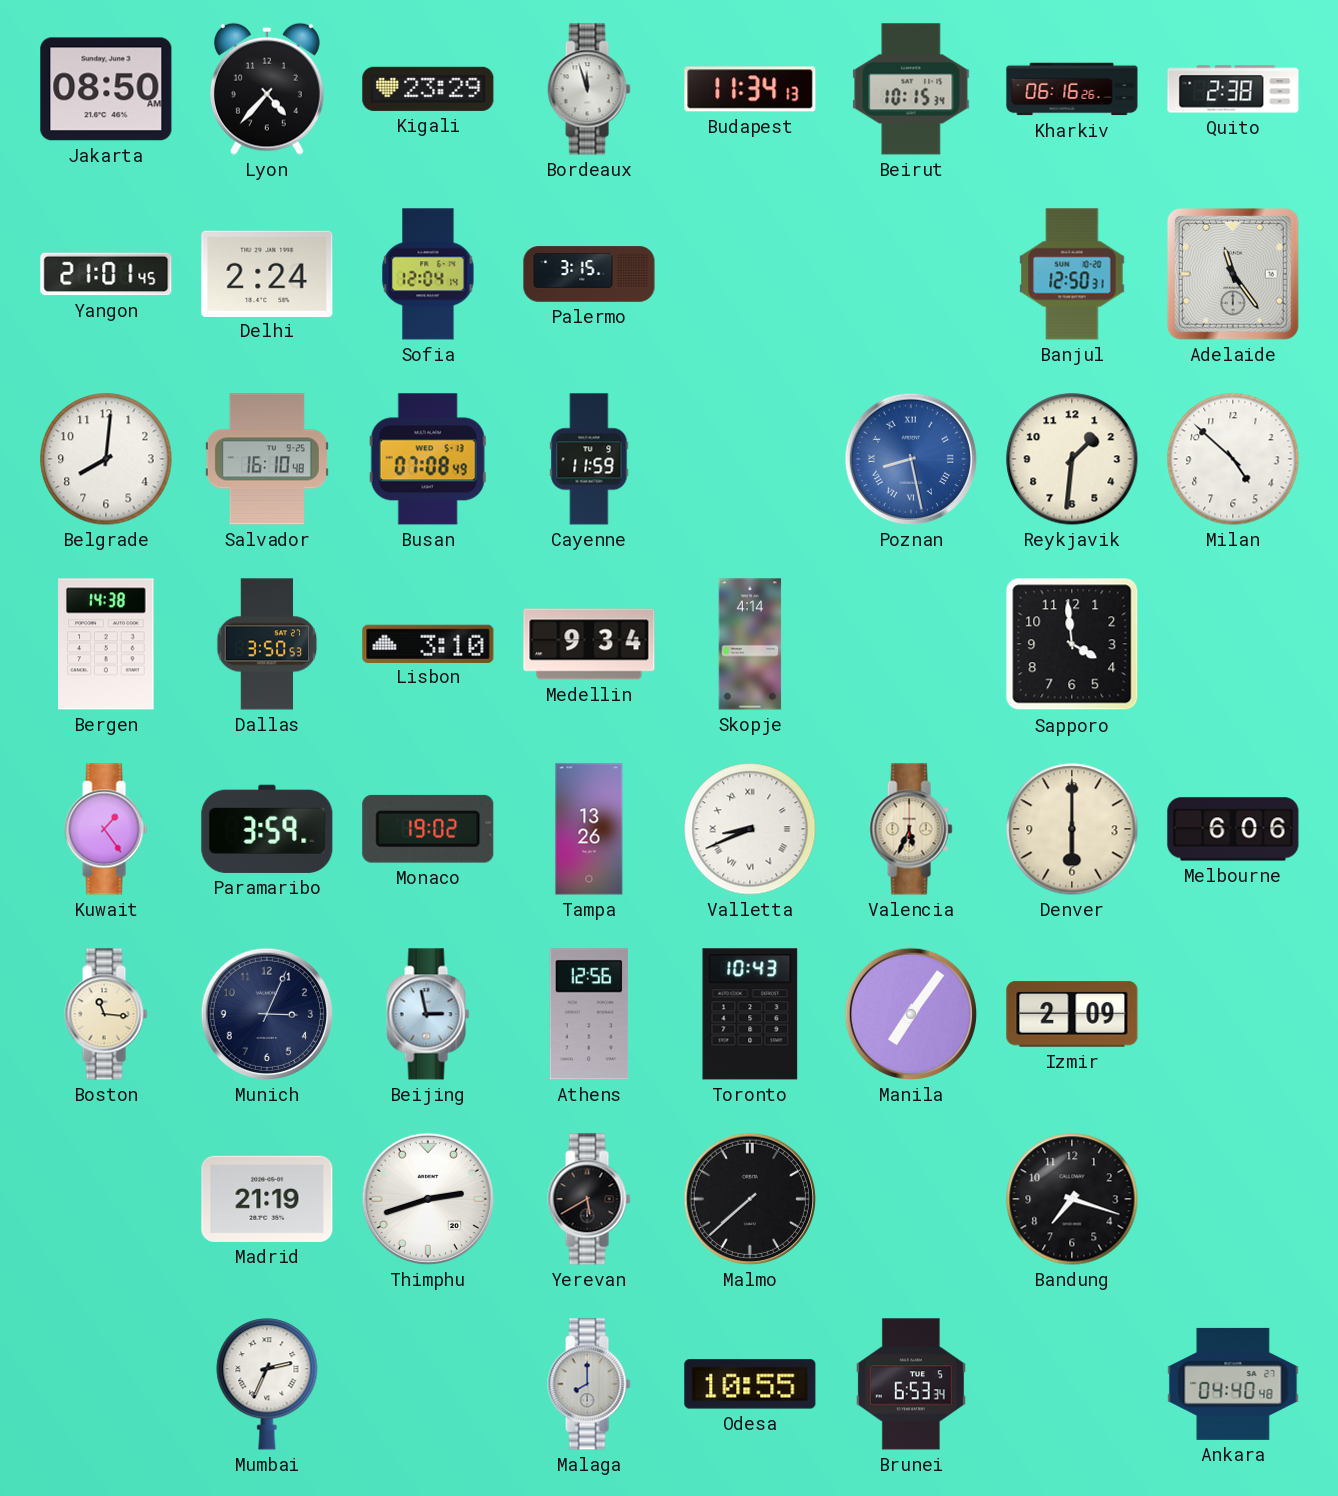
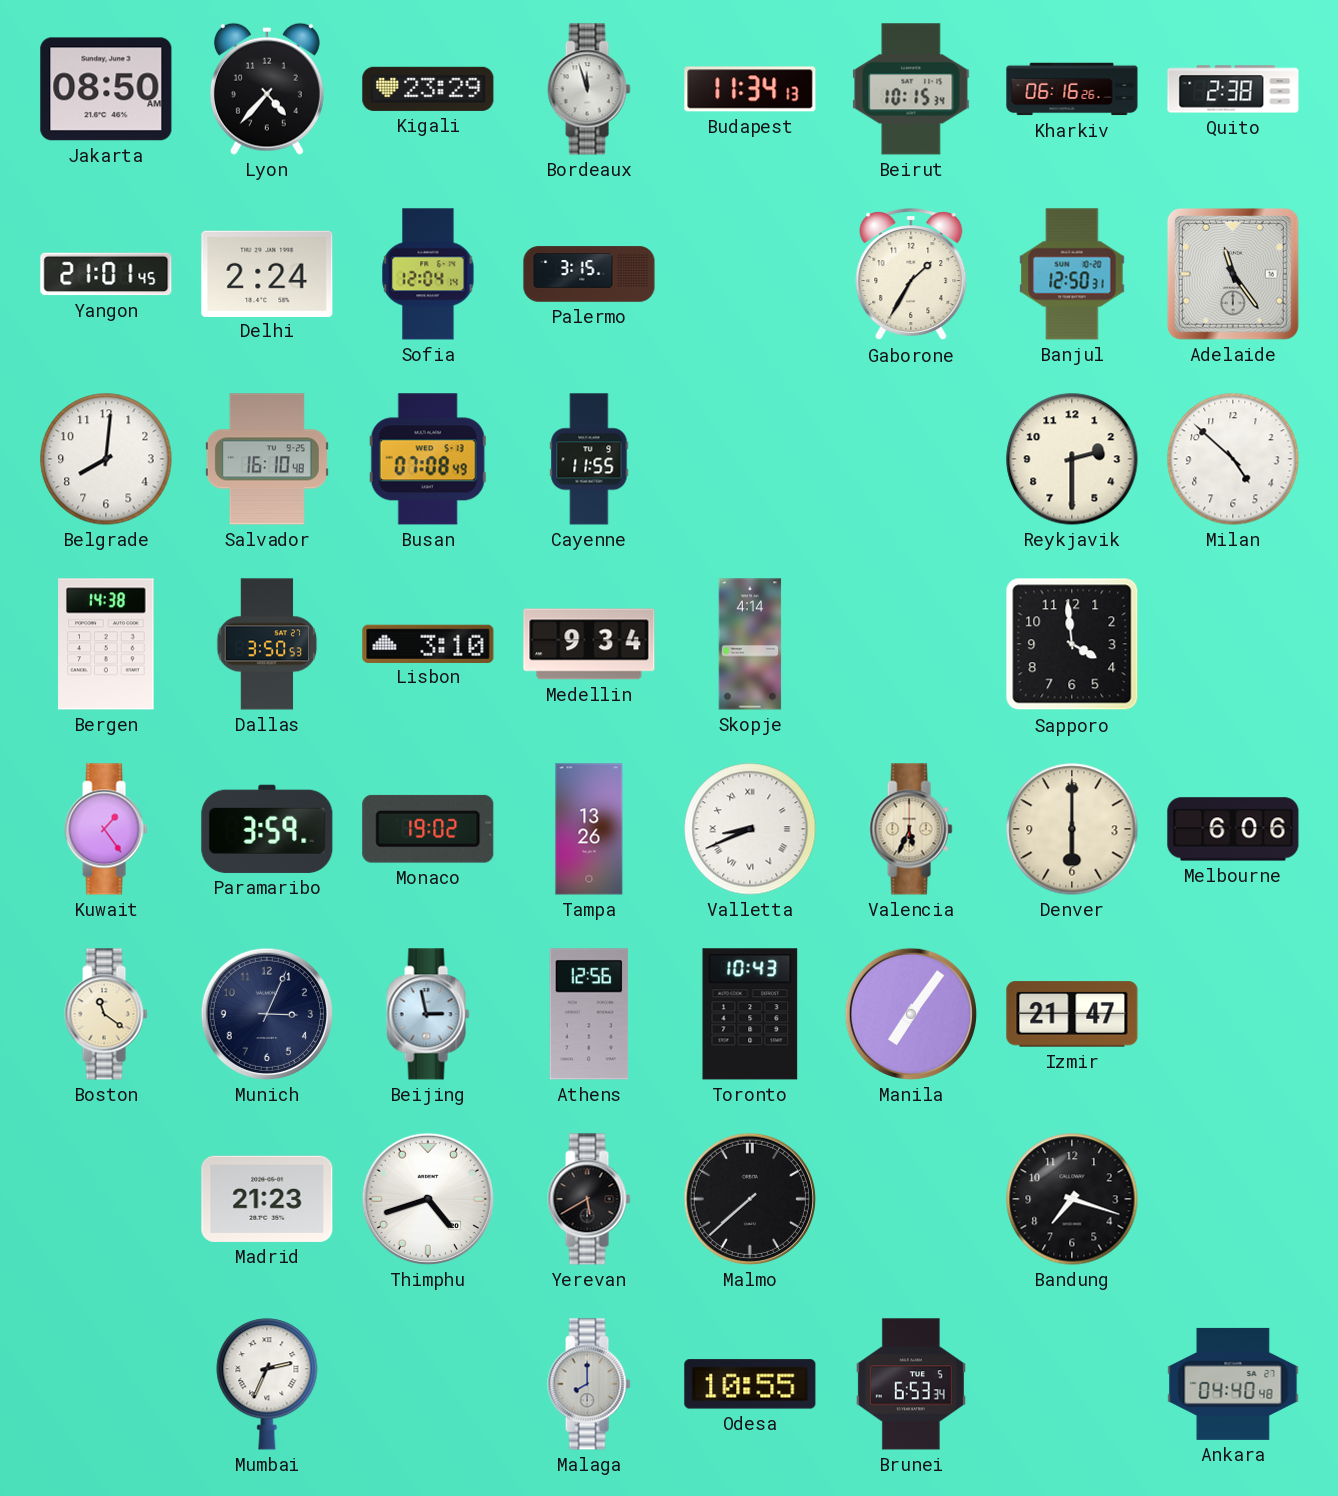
Gaborone: none -> 1:35
Cayenne: 11:59 -> 11:55
Poznan: 8:28 -> none
Reykjavik: 1:31 -> 2:30
Boston: 11:16 -> 11:21
Izmir: 2:09 -> 21:47
Madrid: 21:19 -> 21:23
Thimphu: 2:42 -> 4:42
